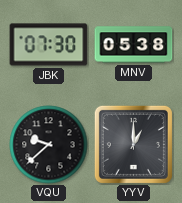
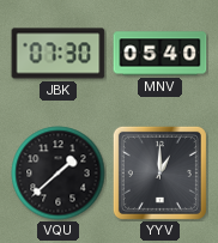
MNV: 05:38 -> 05:40
VQU: 9:38 -> 1:38
